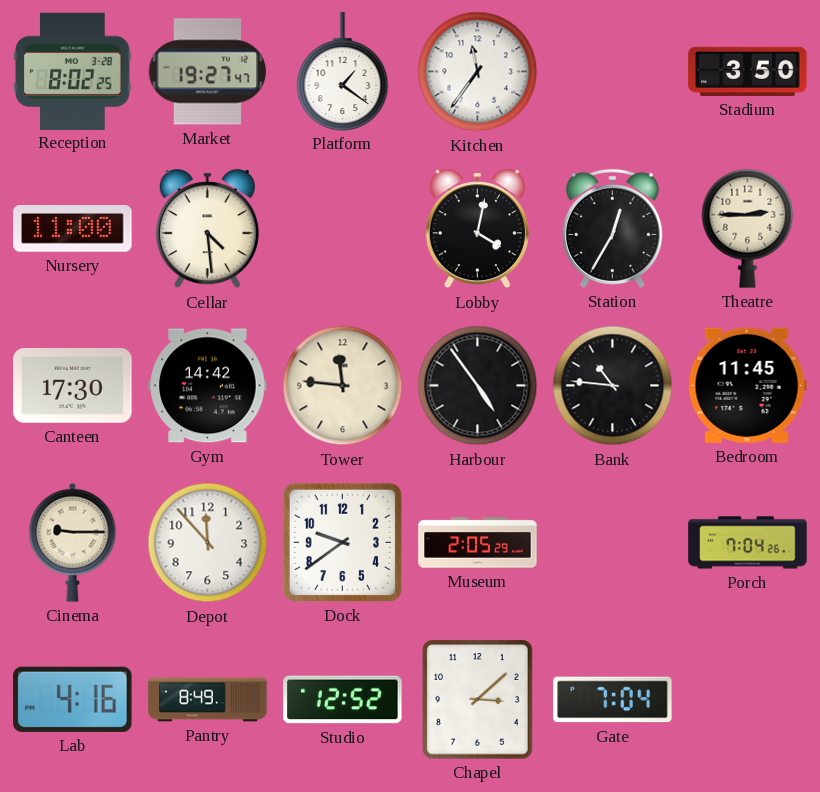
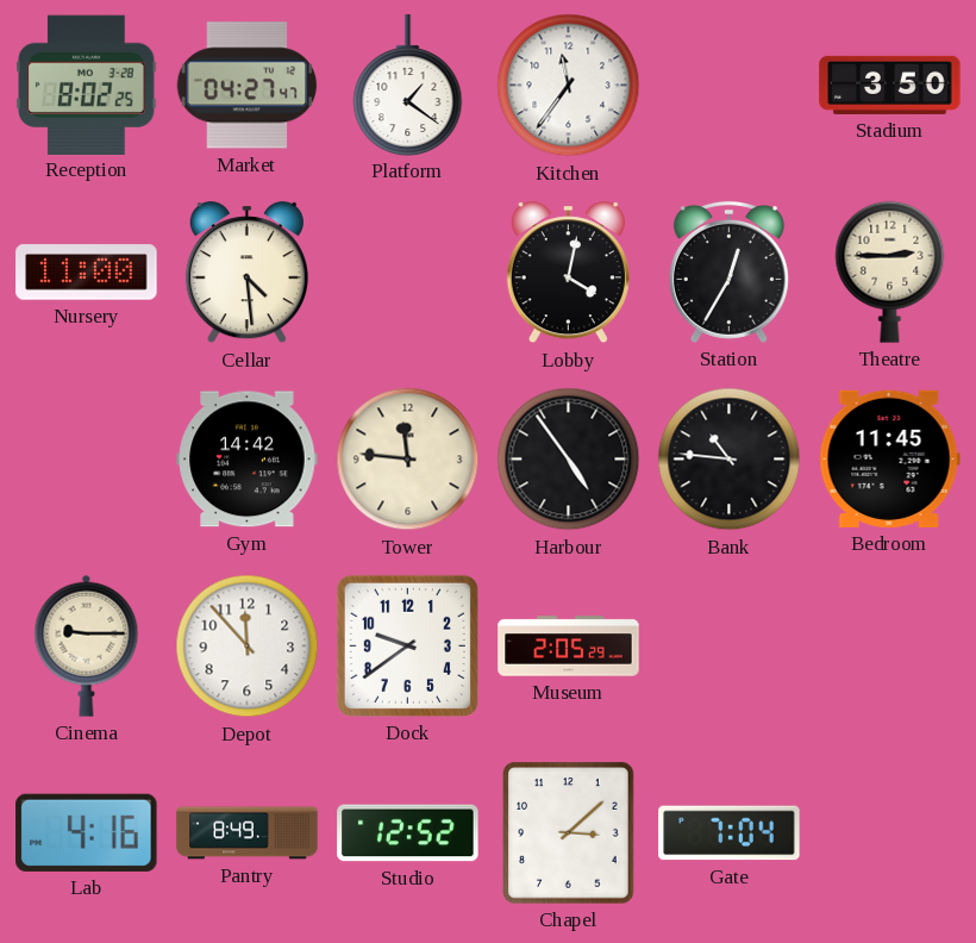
Market: 19:27 -> 04:27
Canteen: 17:30 -> none
Porch: 7:04 -> none
